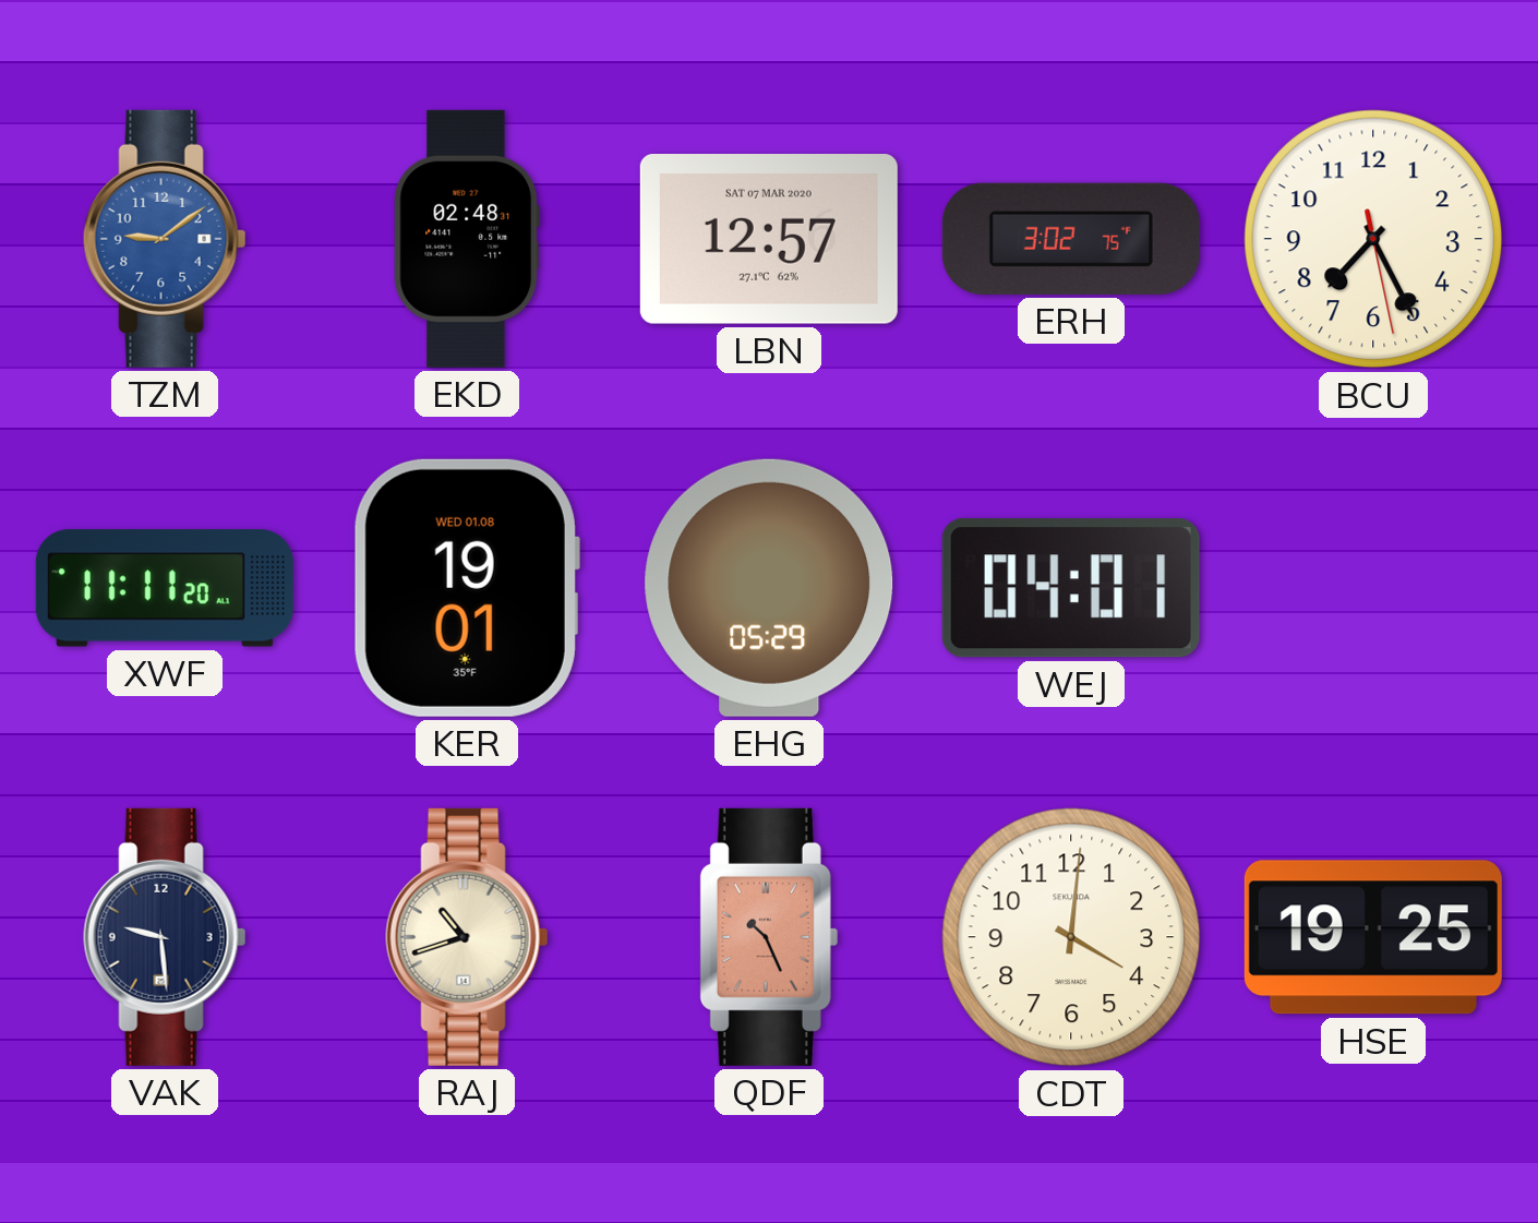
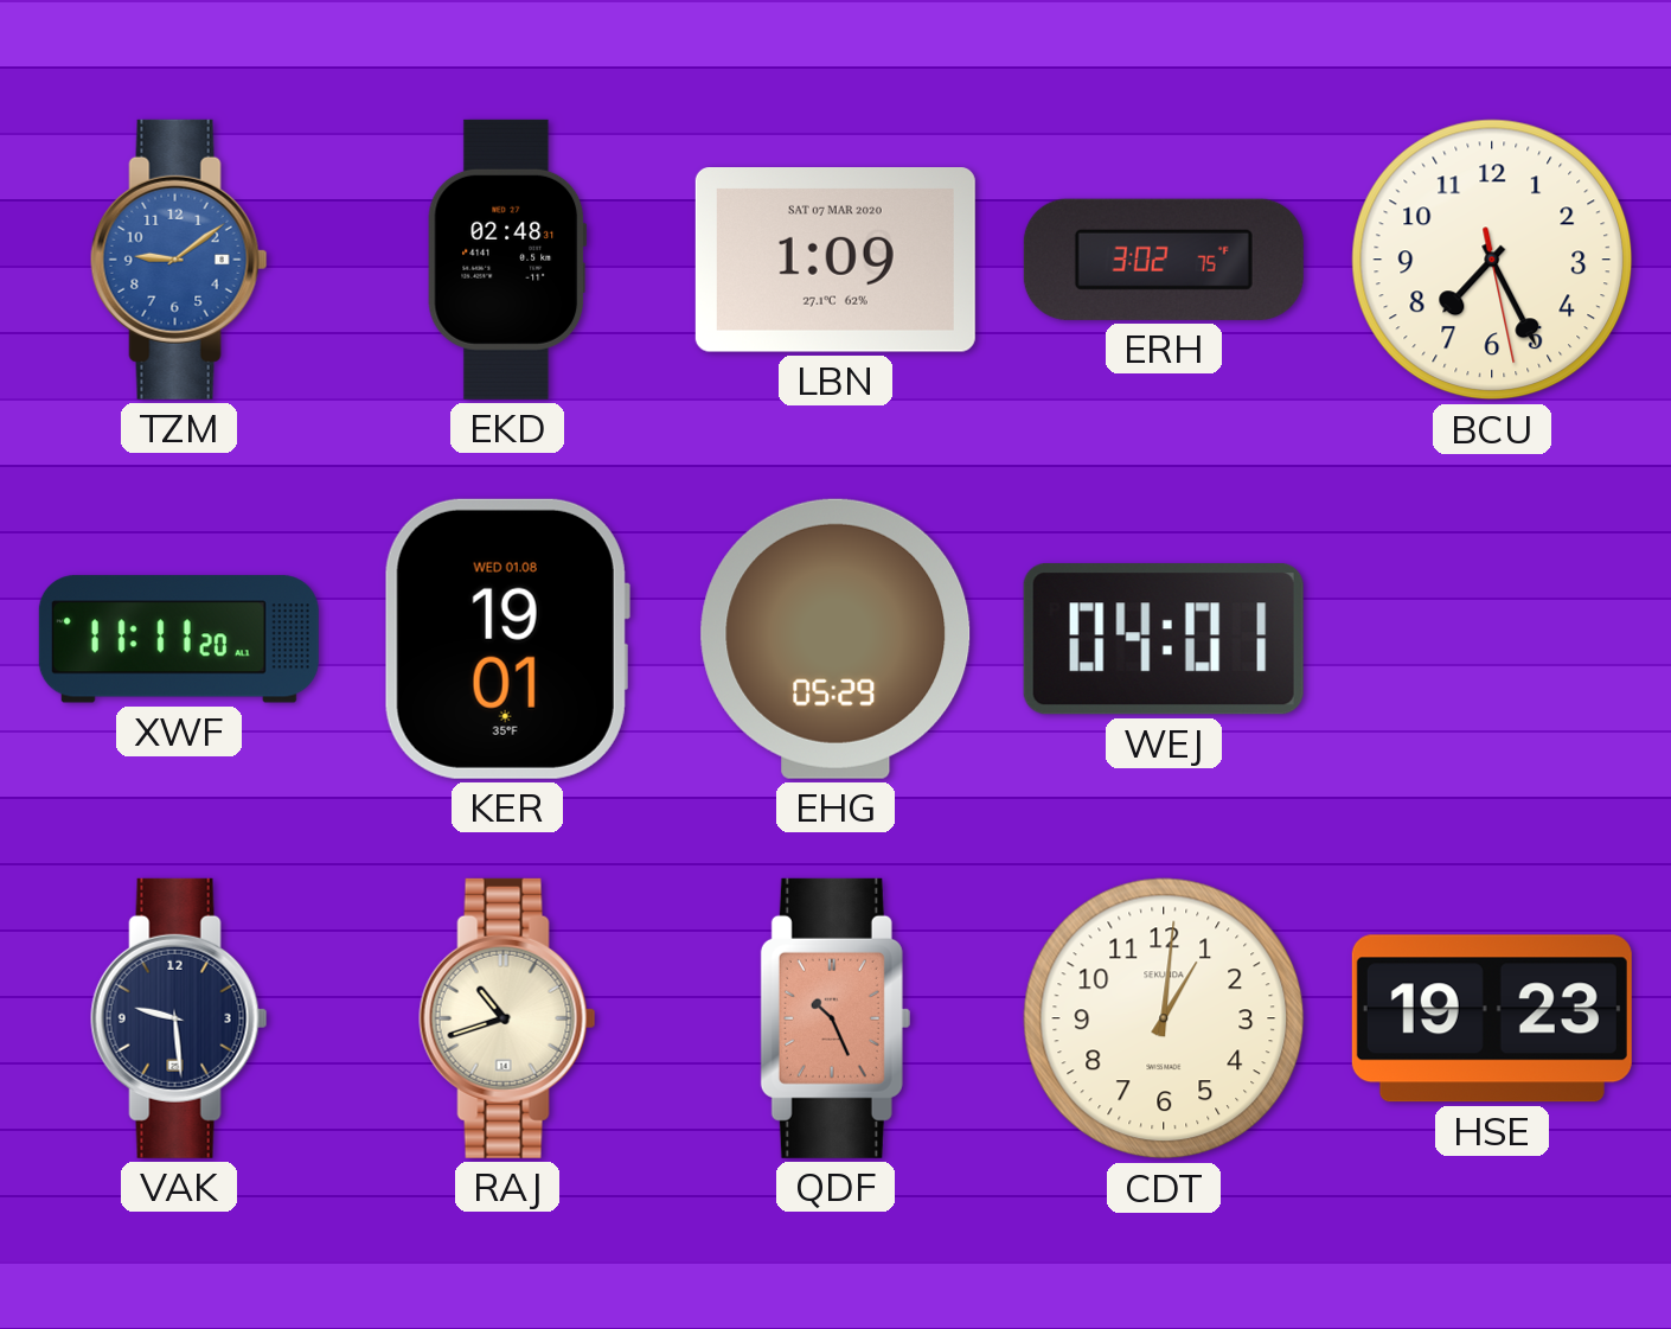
LBN: 12:57 -> 1:09
CDT: 4:01 -> 1:01
HSE: 19:25 -> 19:23
